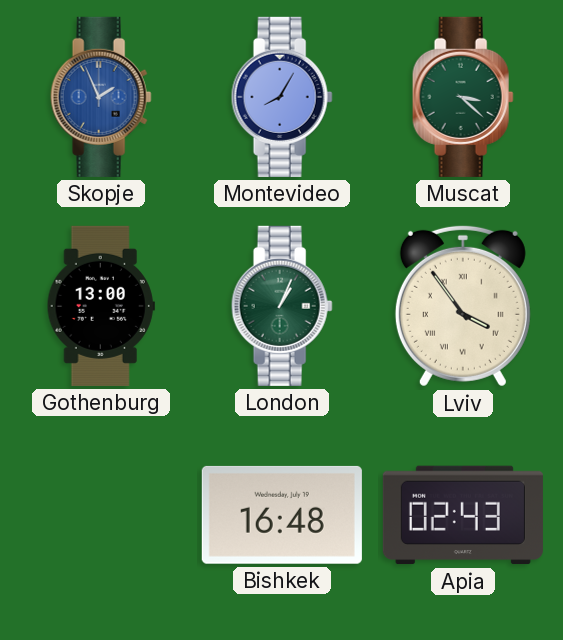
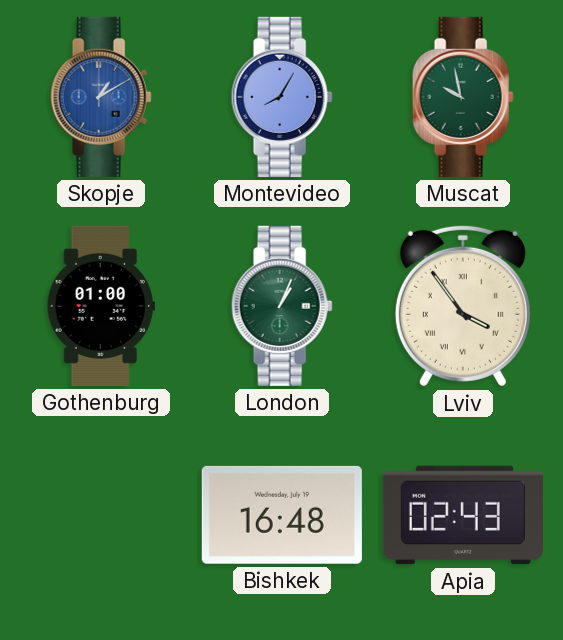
Skopje: 1:56 -> 1:10
Muscat: 3:22 -> 9:58
Gothenburg: 13:00 -> 01:00
